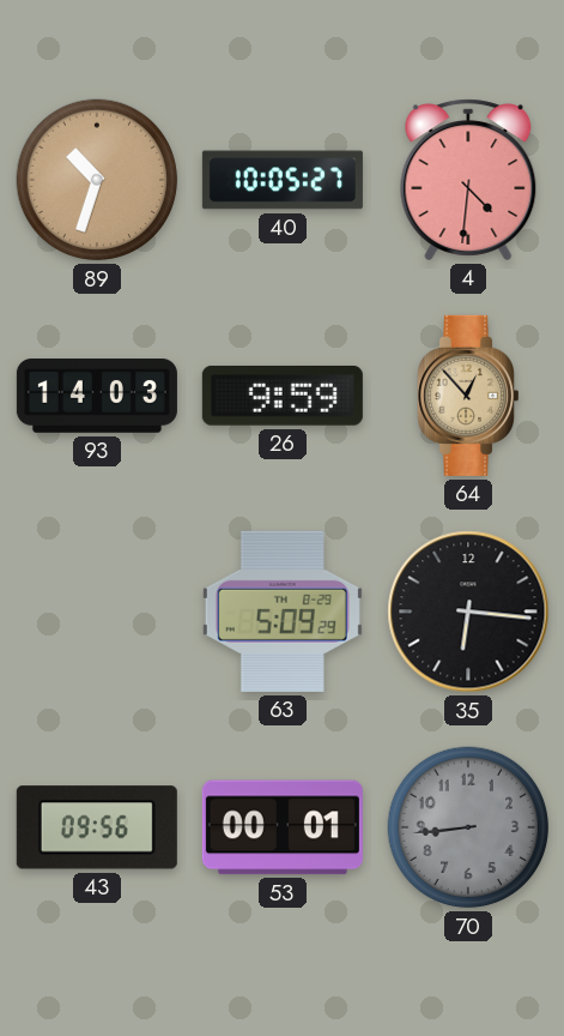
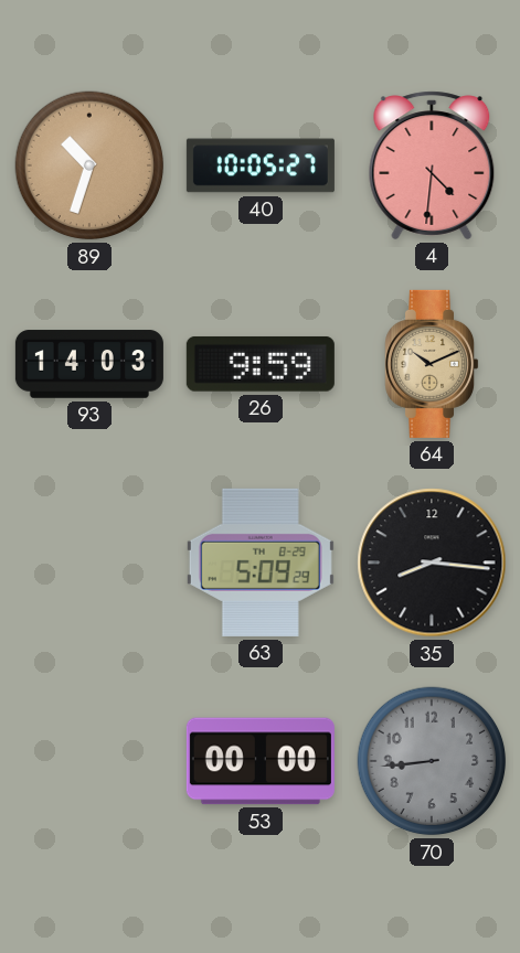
64: 12:53 -> 10:11
35: 6:16 -> 8:16
43: 09:56 -> none
53: 00:01 -> 00:00
